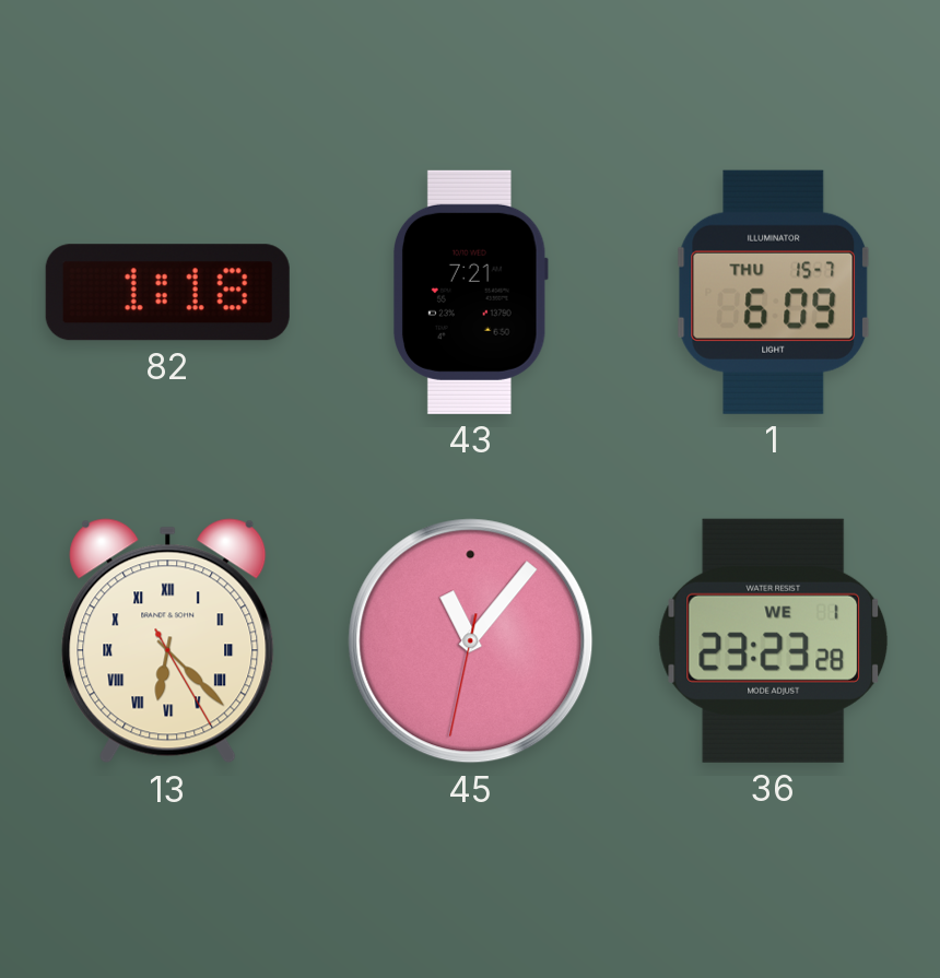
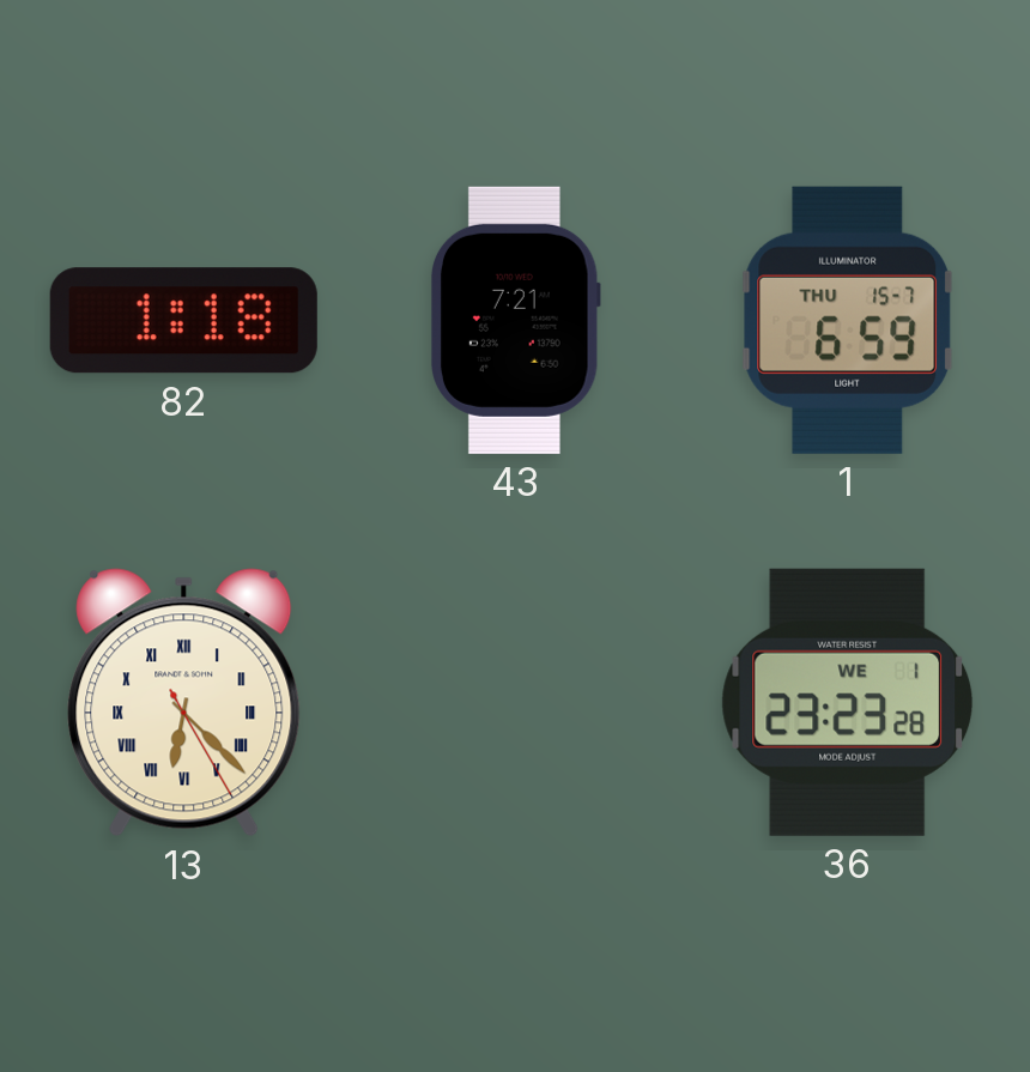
1: 6:09 -> 6:59
45: 11:06 -> none
